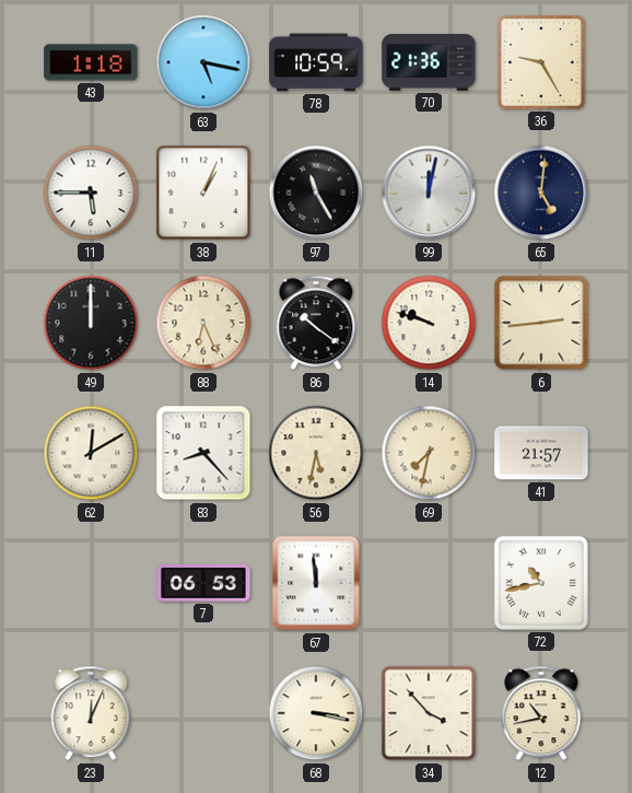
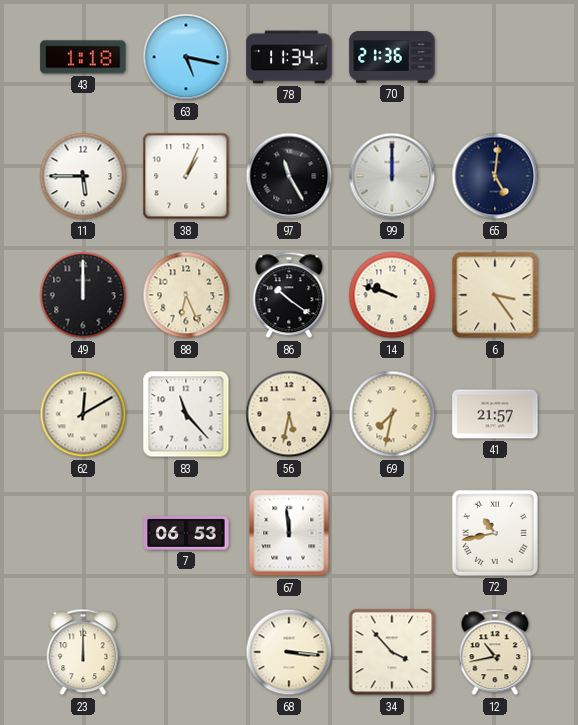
78: 10:59 -> 11:34
36: 9:25 -> none
99: 12:02 -> 12:00
6: 2:44 -> 3:24
83: 8:23 -> 11:23
23: 12:04 -> 12:00
68: 3:17 -> 3:16
